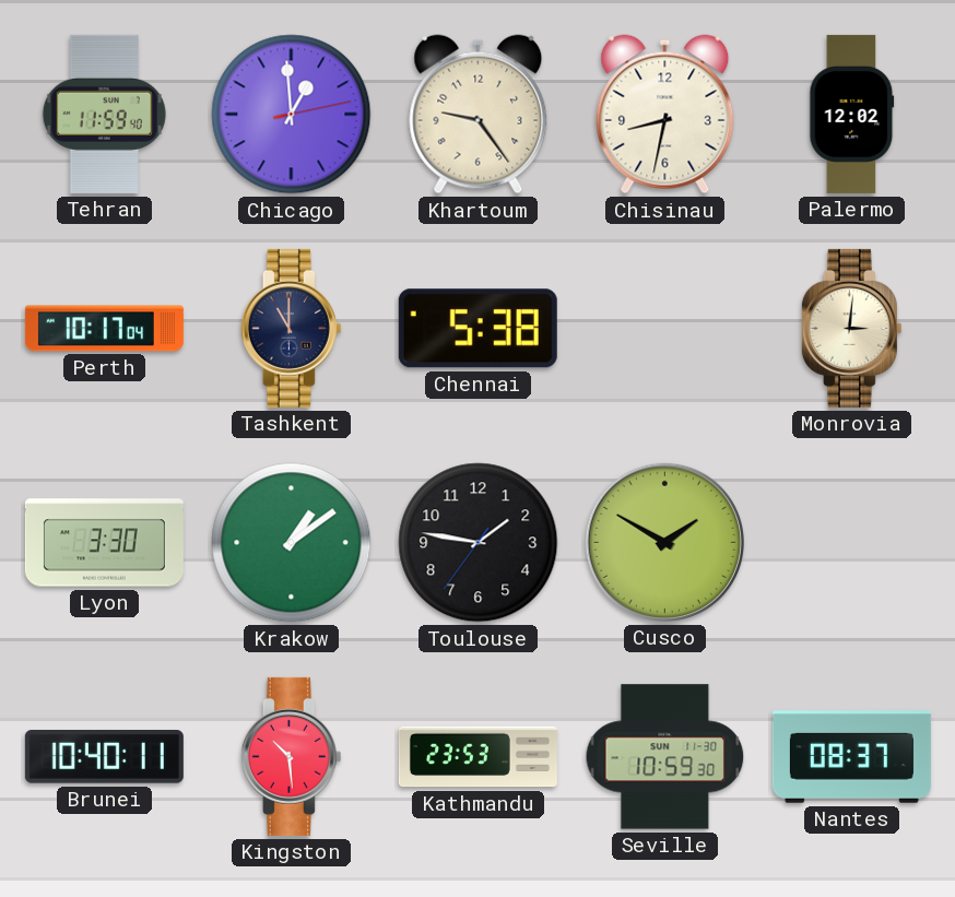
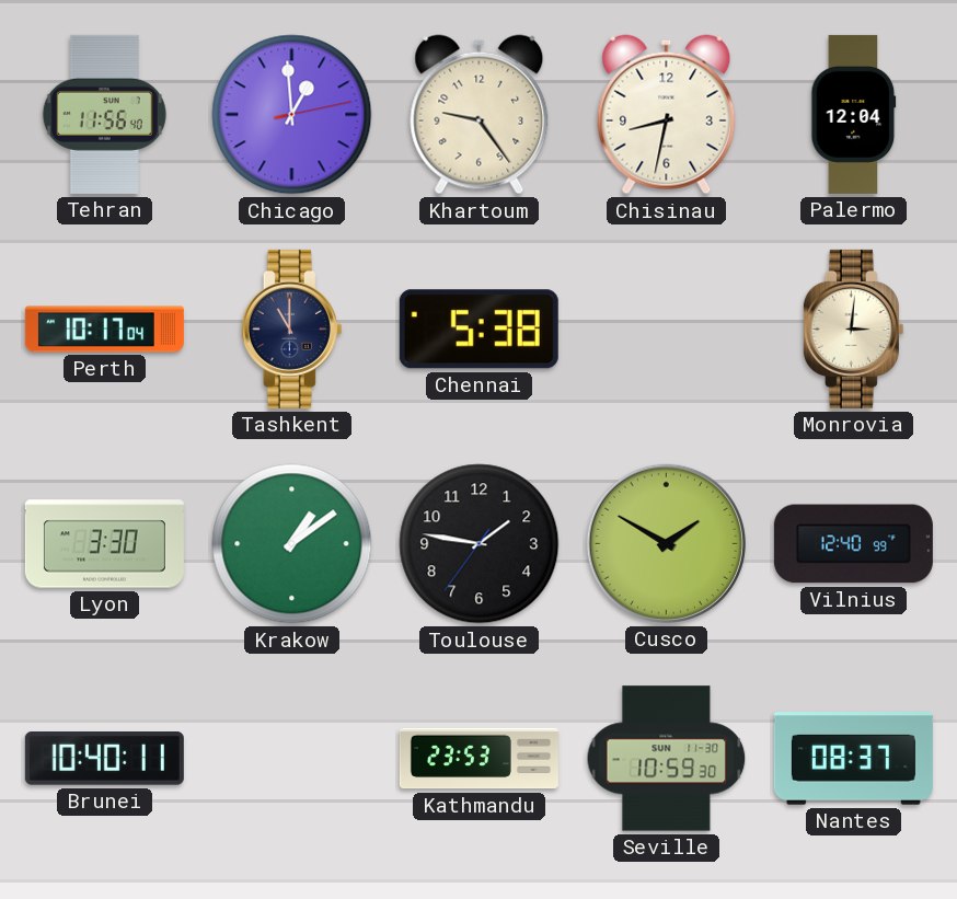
Tehran: 11:59 -> 11:56
Palermo: 12:02 -> 12:04
Vilnius: none -> 12:40
Kingston: 10:29 -> none
